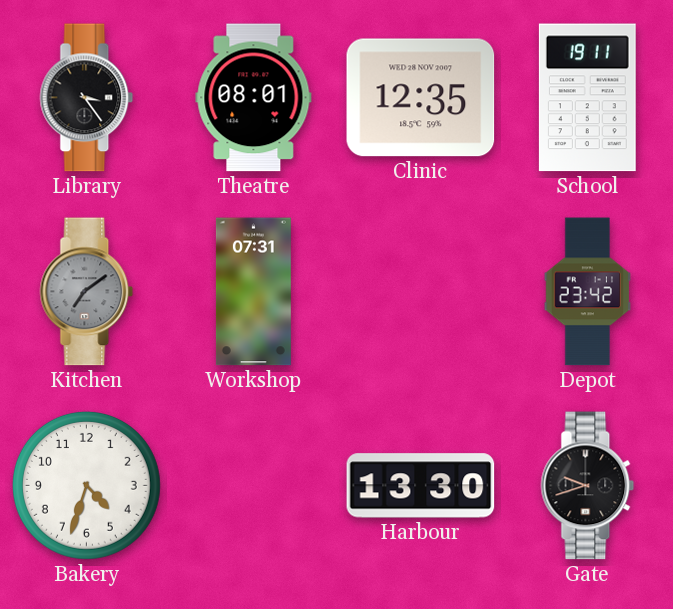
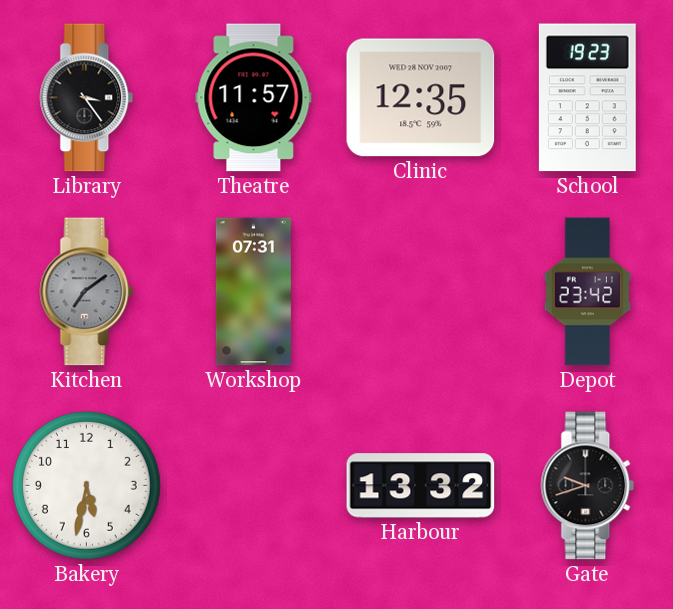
Theatre: 08:01 -> 11:57
School: 19:11 -> 19:23
Bakery: 4:33 -> 5:32
Harbour: 13:30 -> 13:32
